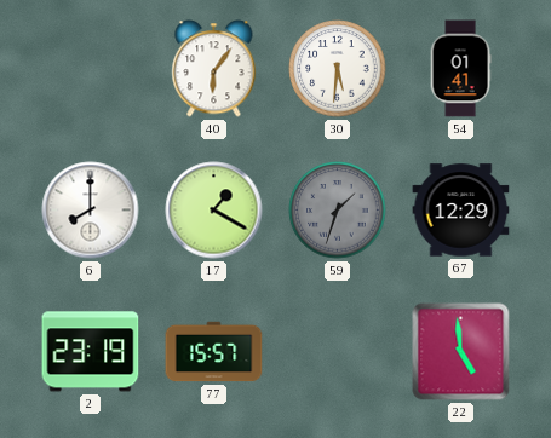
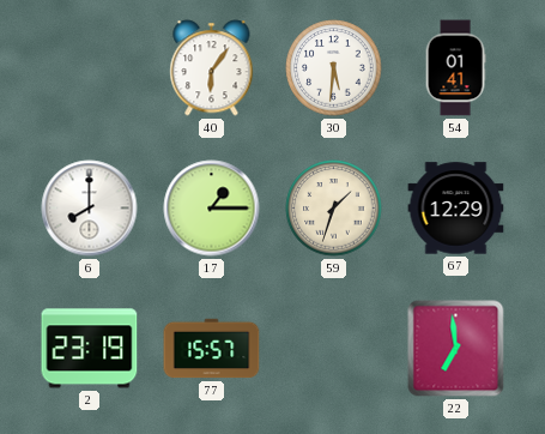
17: 1:20 -> 1:15
59 dial: grey -> cream
22: 4:59 -> 6:59
